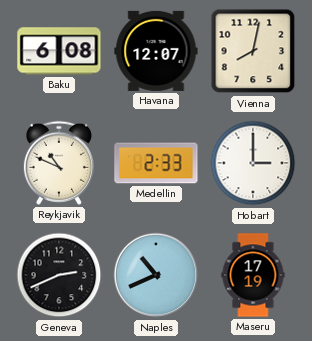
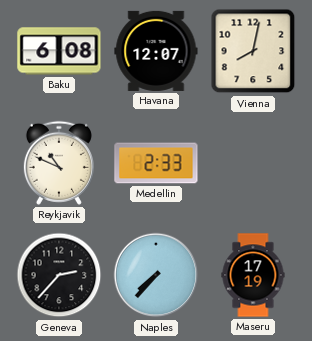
Hobart: 3:00 -> none
Geneva: 2:41 -> 2:37
Naples: 10:41 -> 7:37
